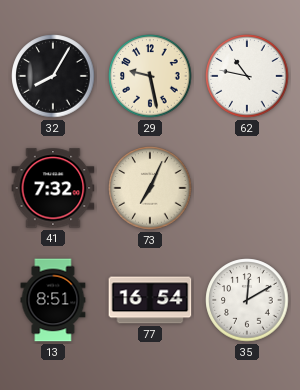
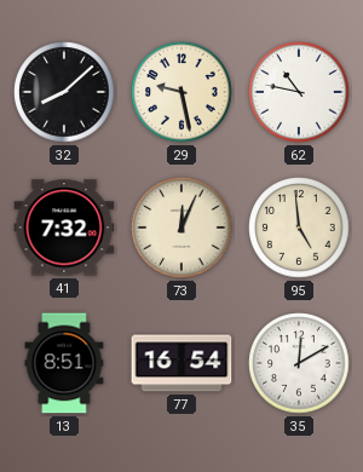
32: 8:05 -> 8:08
73: 7:04 -> 12:04
95: none -> 4:59
